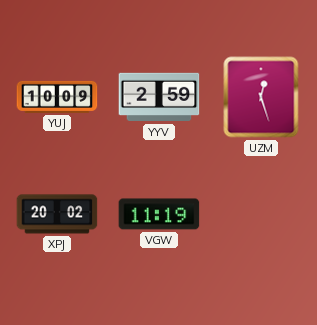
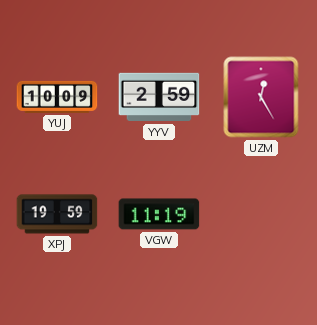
UZM: 12:27 -> 12:25
XPJ: 20:02 -> 19:59
